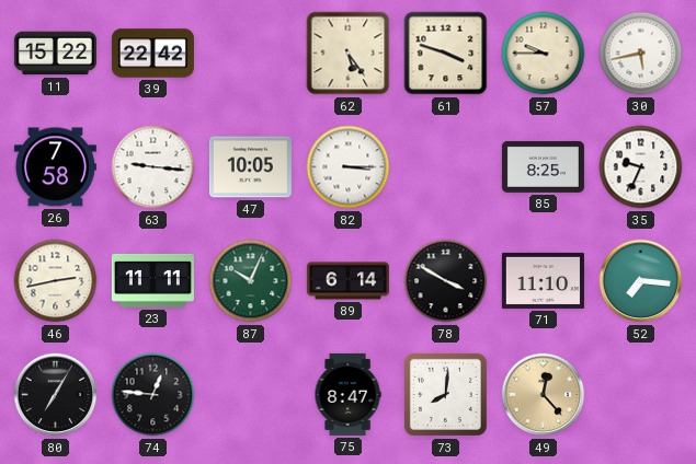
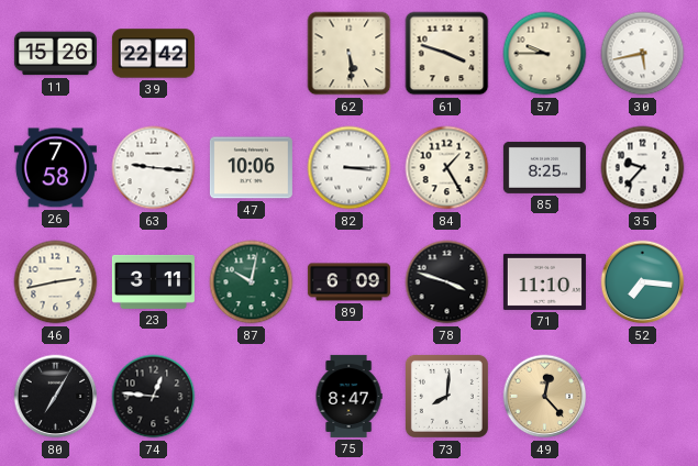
11: 15:22 -> 15:26
62: 5:24 -> 5:29
47: 10:05 -> 10:06
84: none -> 1:25
35: 9:34 -> 9:37
23: 11:11 -> 3:11
87: 10:04 -> 10:02
89: 6:14 -> 6:09
78: 3:50 -> 3:48
